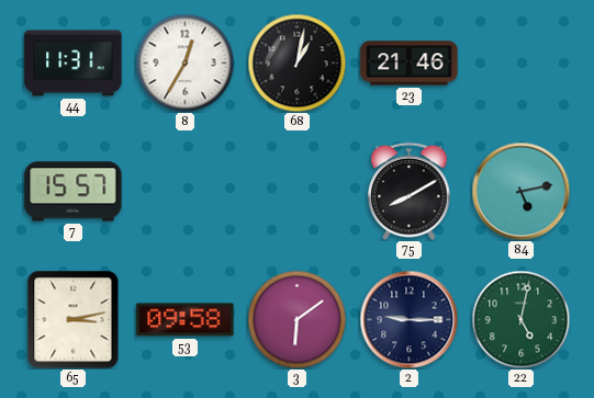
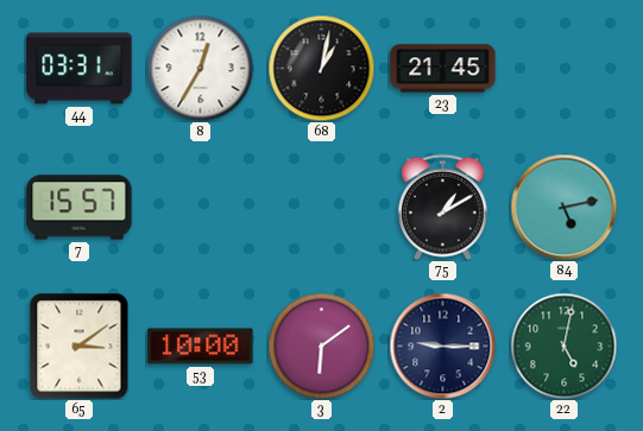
44: 11:31 -> 03:31
23: 21:46 -> 21:45
75: 8:10 -> 1:10
65: 3:13 -> 3:09
53: 09:58 -> 10:00
